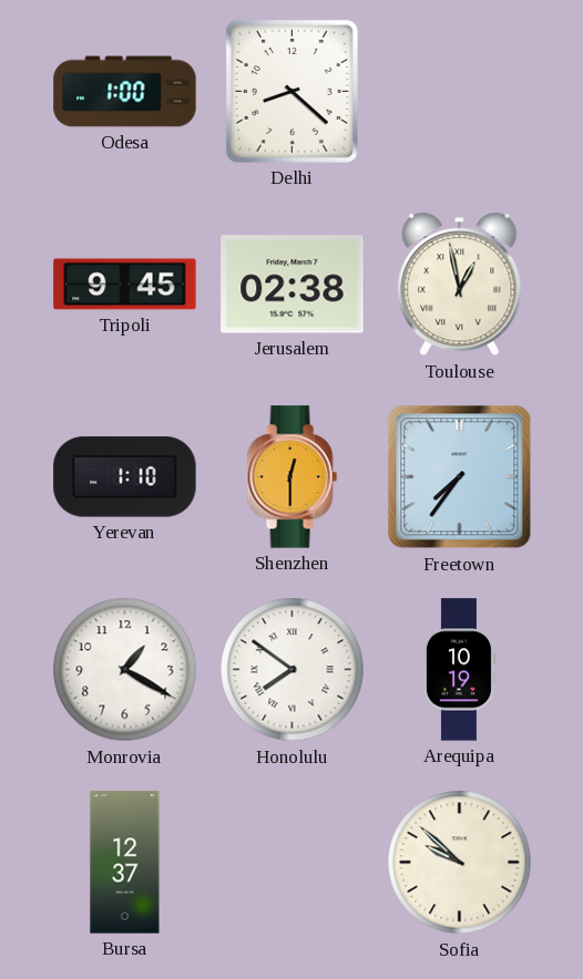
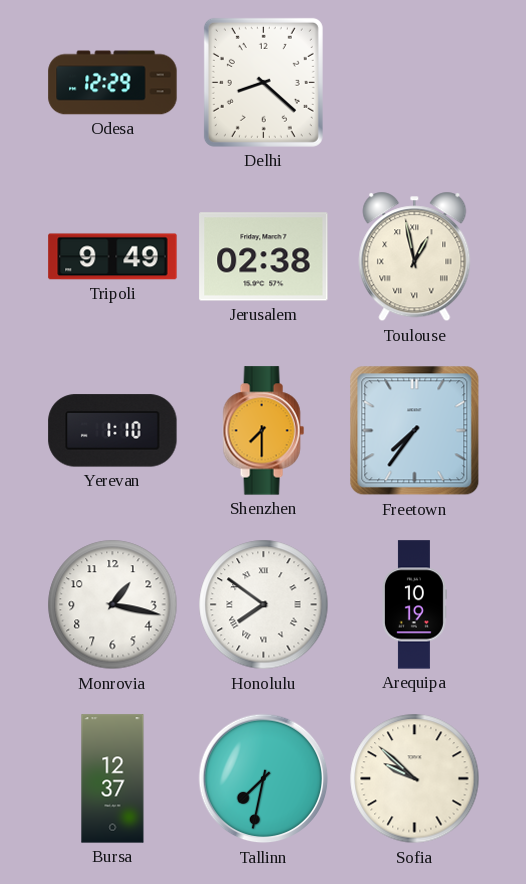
Odesa: 1:00 -> 12:29
Tripoli: 9:45 -> 9:49
Shenzhen: 12:30 -> 7:30
Monrovia: 1:20 -> 1:17
Tallinn: none -> 7:32
